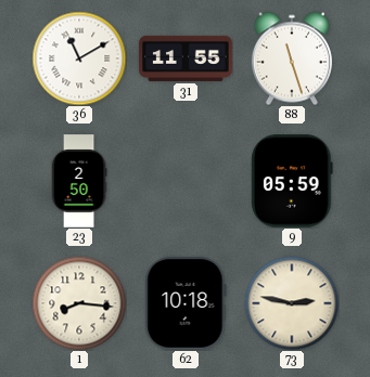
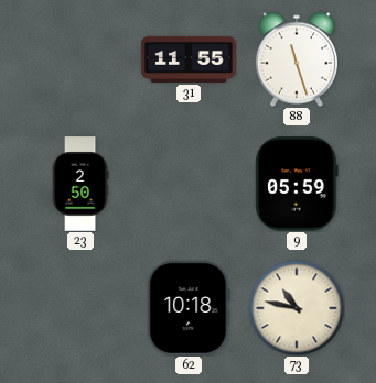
36: 11:10 -> none
1: 8:16 -> none
73: 2:47 -> 10:47
